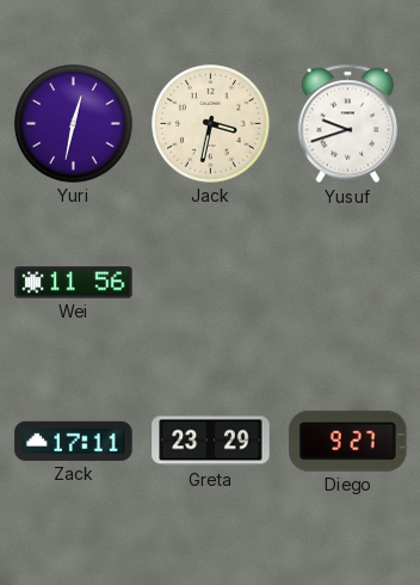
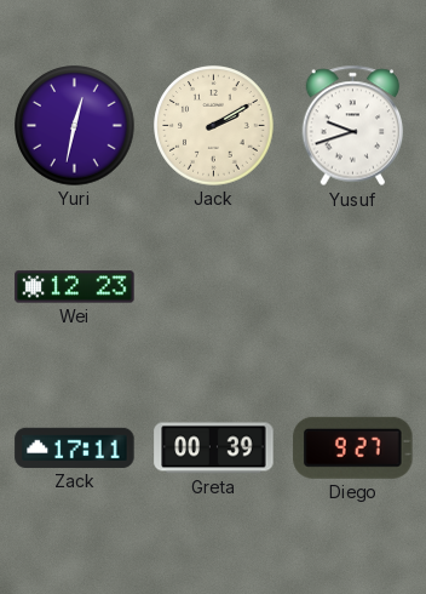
Jack: 3:32 -> 2:10
Wei: 11:56 -> 12:23
Greta: 23:29 -> 00:39
